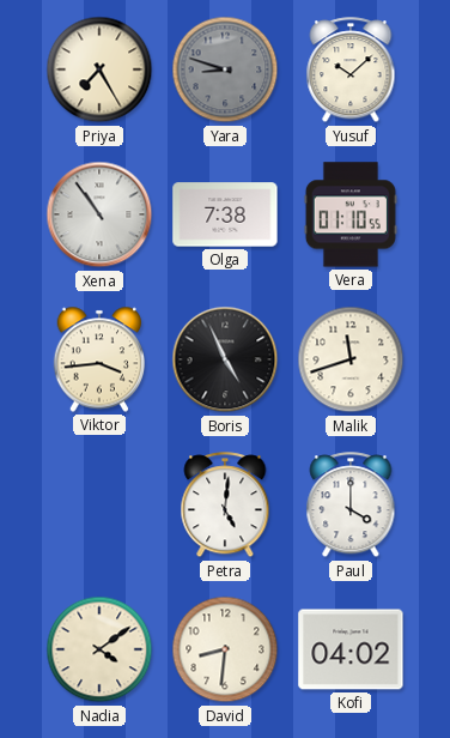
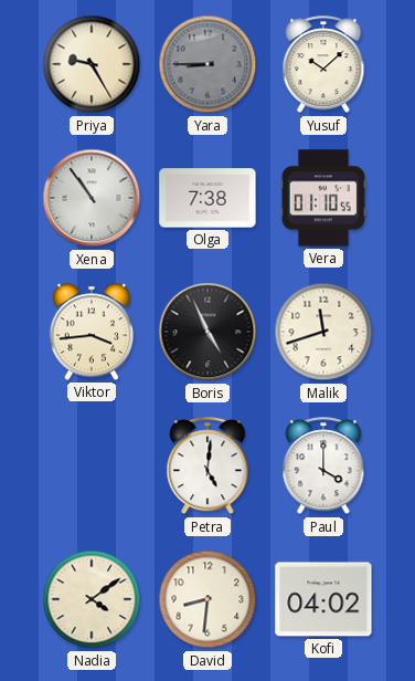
Priya: 7:25 -> 9:25
Yara: 8:48 -> 8:45
